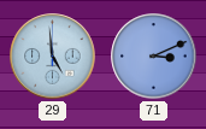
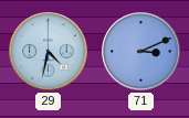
29: 4:59 -> 4:32
